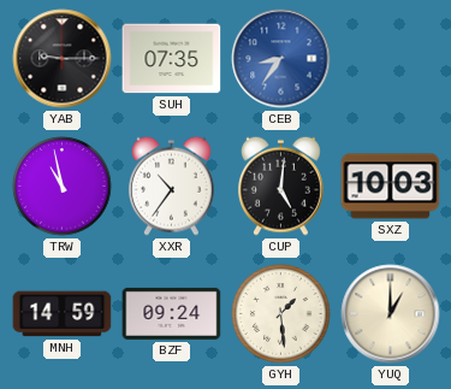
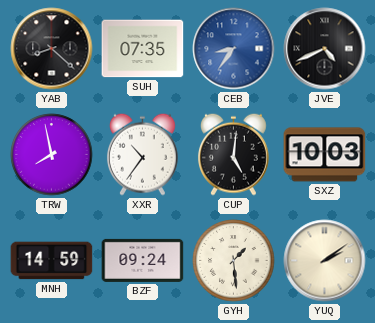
YAB: 9:15 -> 8:22
JVE: none -> 4:41
TRW: 10:58 -> 7:58
YUQ: 1:00 -> 2:09
